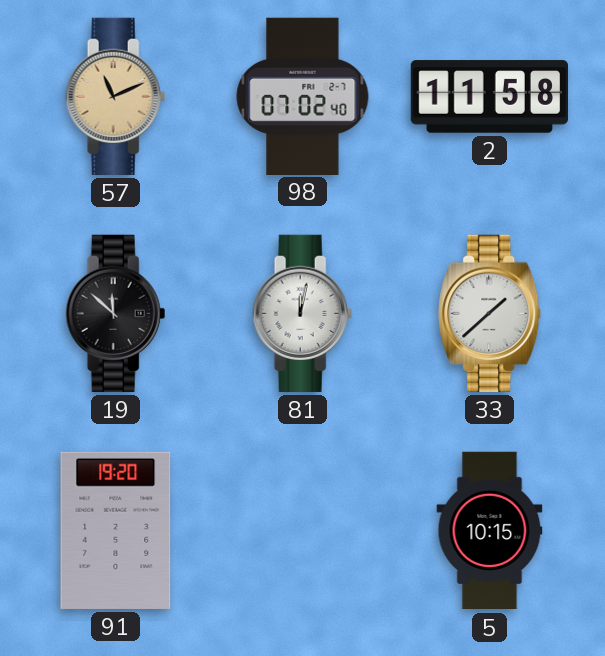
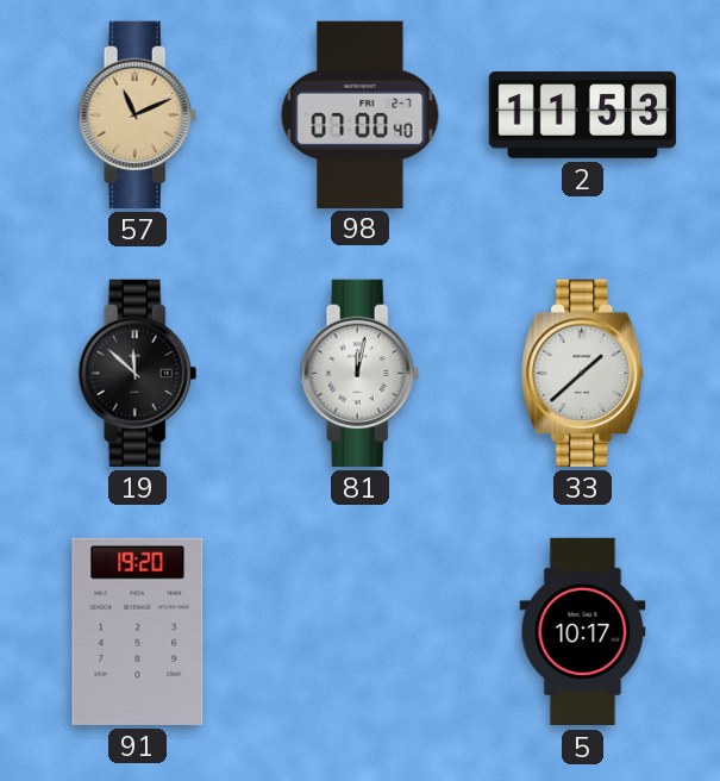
98: 07:02 -> 07:00
2: 11:58 -> 11:53
5: 10:15 -> 10:17
